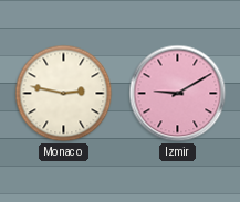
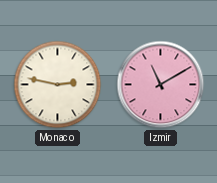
Izmir: 9:10 -> 11:10
